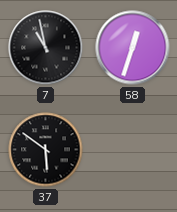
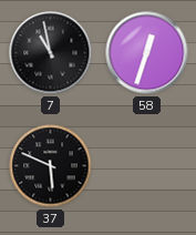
37: 5:51 -> 5:49
